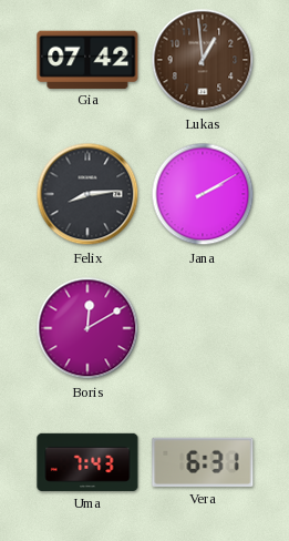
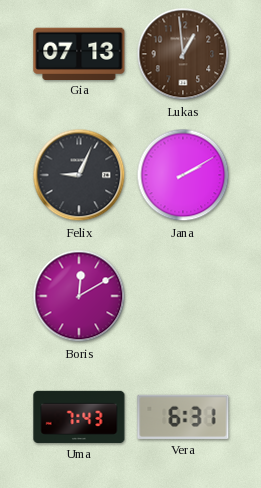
Gia: 07:42 -> 07:13
Felix: 8:14 -> 9:04
